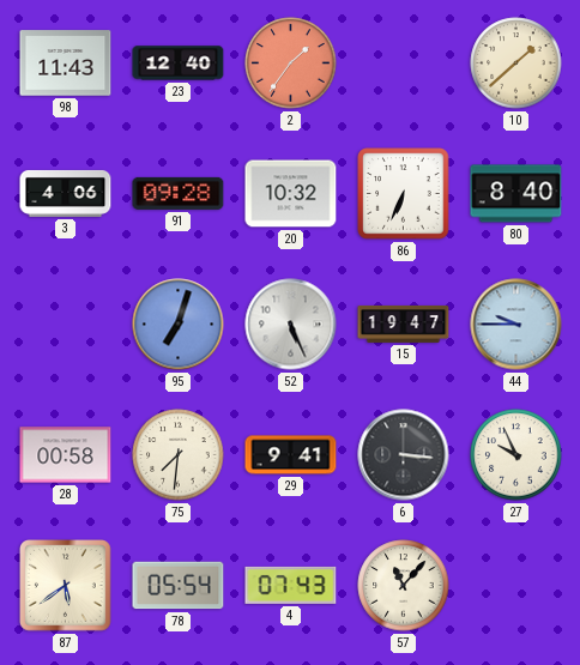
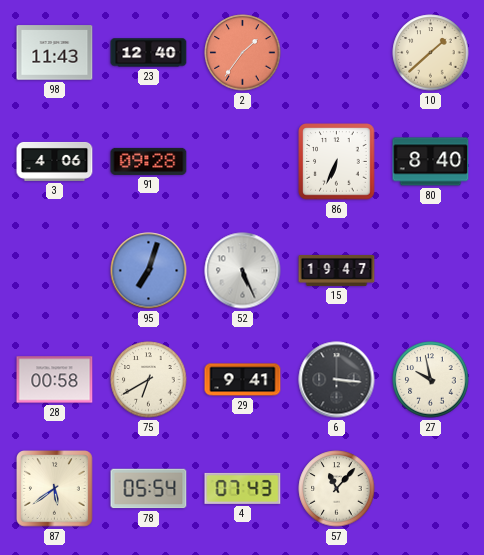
20: 10:32 -> none
44: 9:45 -> none
75: 7:31 -> 6:40
27: 9:56 -> 9:58
